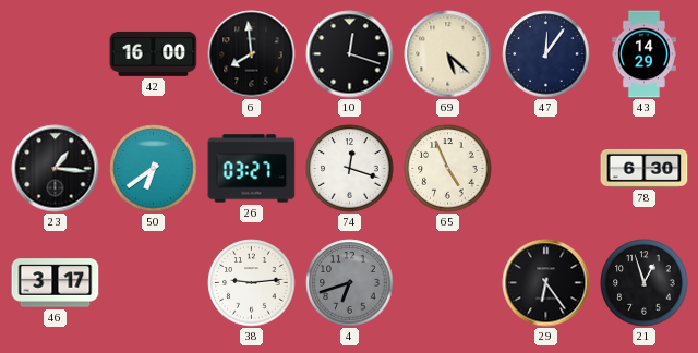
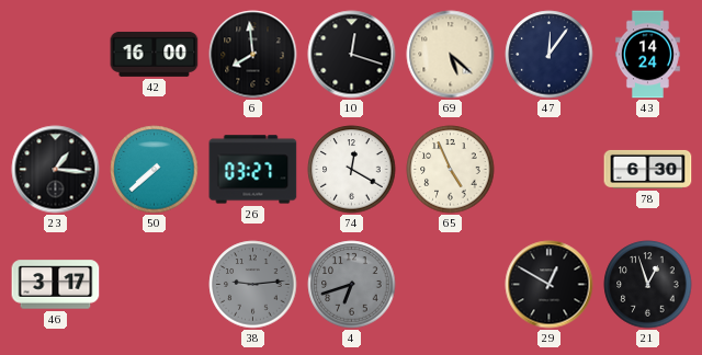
43: 14:29 -> 14:24
50: 6:39 -> 7:38
74: 12:18 -> 12:20
38 dial: white -> grey
29: 6:24 -> 12:50
